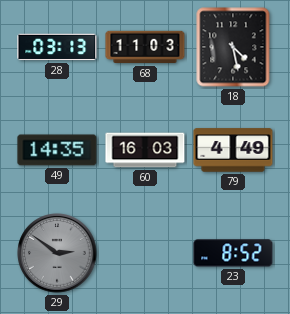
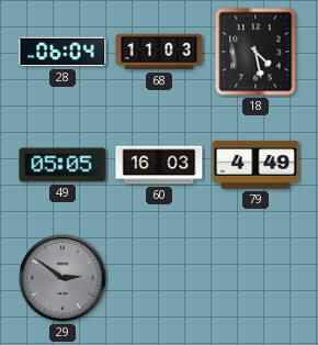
28: 03:13 -> 06:04
49: 14:35 -> 05:05
23: 8:52 -> none
